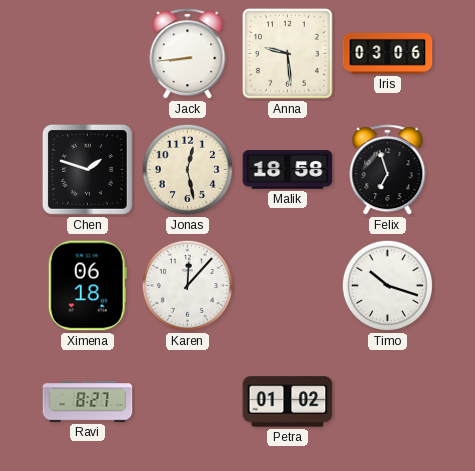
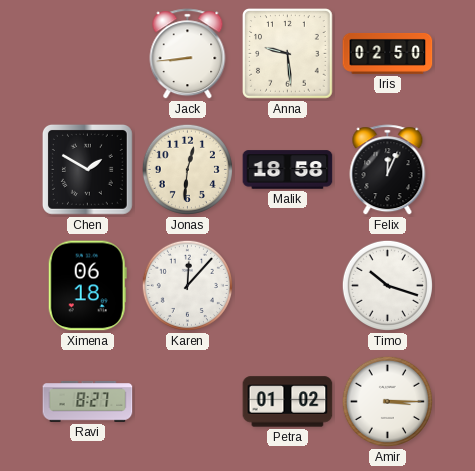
Iris: 03:06 -> 02:50
Chen: 1:48 -> 1:50
Jonas: 12:28 -> 12:31
Felix: 6:57 -> 12:04
Amir: none -> 3:15
